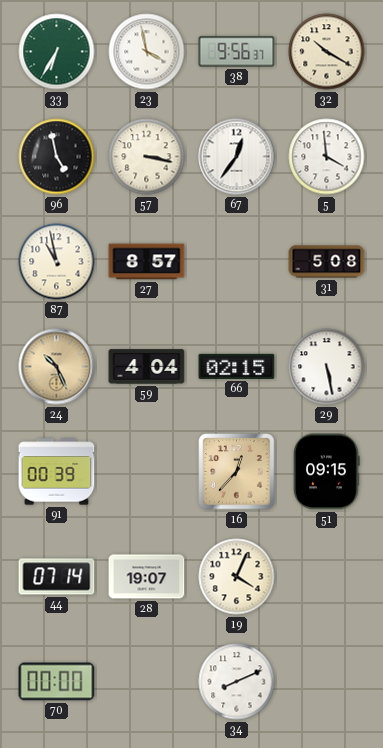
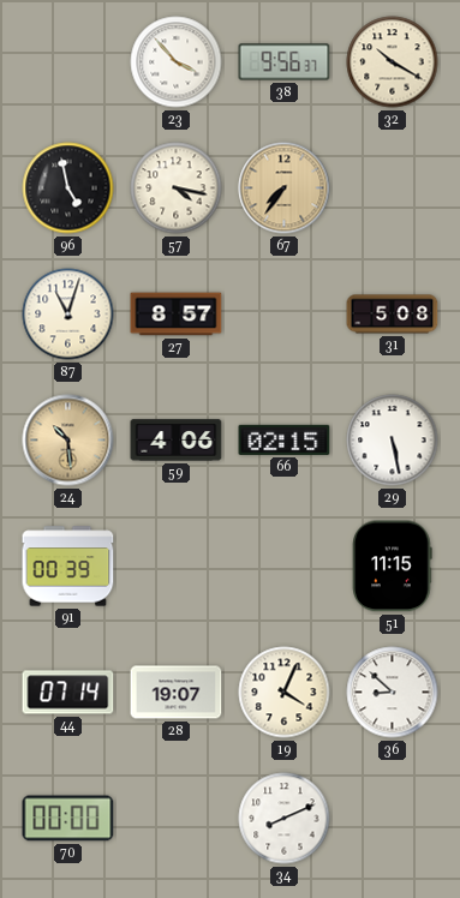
33: 6:35 -> none
23: 3:58 -> 3:53
57: 3:17 -> 4:17
67: 12:36 -> 7:36
67 dial: white -> champagne
5: 3:59 -> none
87: 10:58 -> 11:03
24: 10:26 -> 10:29
59: 4:04 -> 4:06
16: 12:37 -> none
51: 09:15 -> 11:15
36: none -> 8:52
